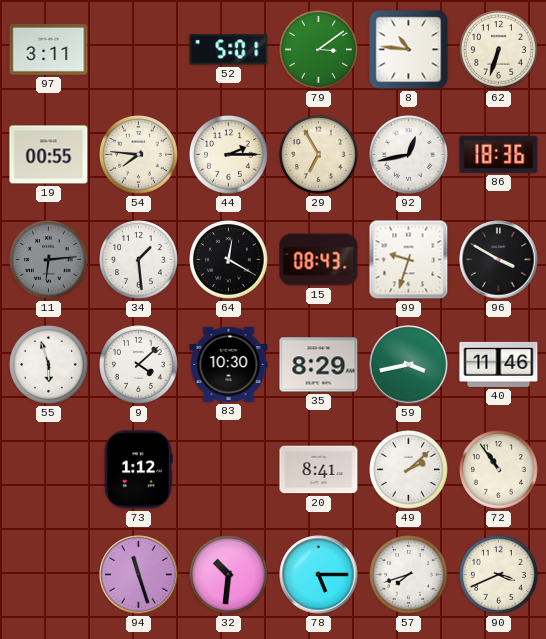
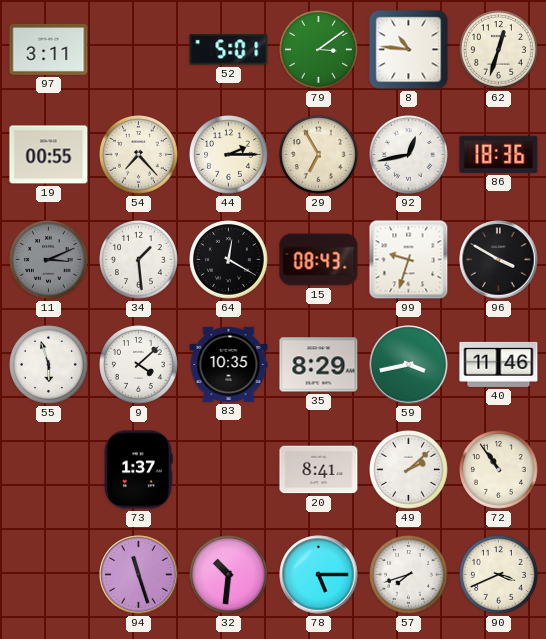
62: 6:33 -> 12:33
54: 7:46 -> 7:23
11: 6:14 -> 3:11
83: 10:30 -> 10:35
73: 1:12 -> 1:37
